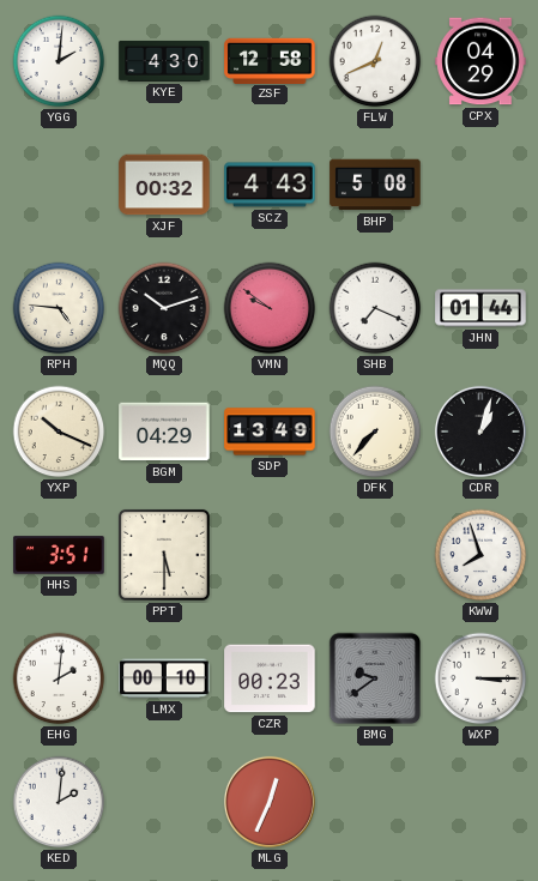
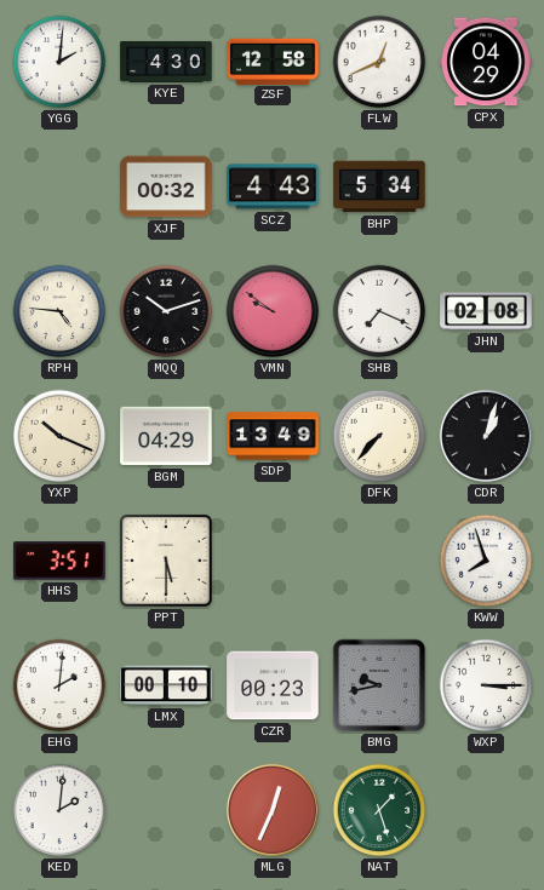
BHP: 5:08 -> 5:34
JHN: 01:44 -> 02:08
BMG: 9:39 -> 9:43
NAT: none -> 1:27
